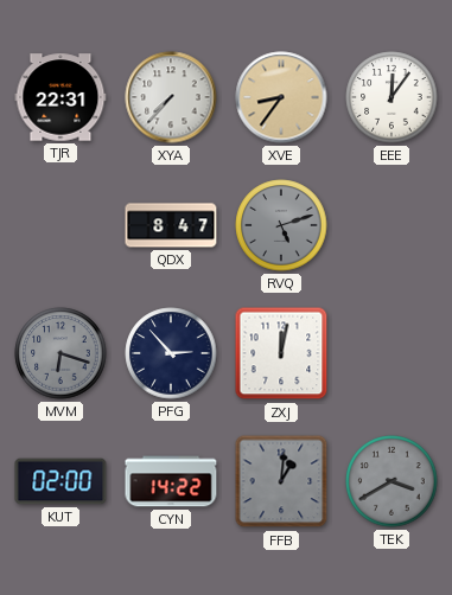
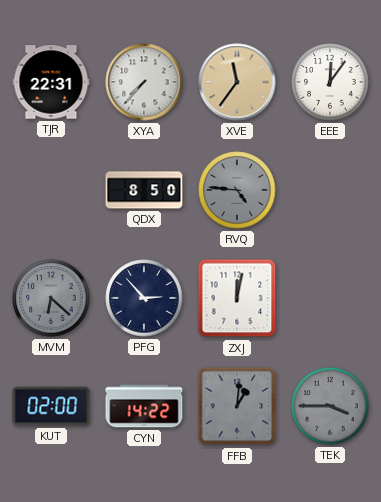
XVE: 8:36 -> 11:36
QDX: 8:47 -> 8:50
RVQ: 5:12 -> 4:46
MVM: 6:18 -> 6:22
TEK: 3:40 -> 3:45
